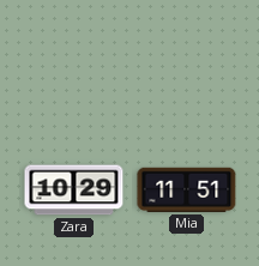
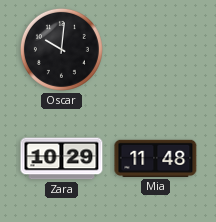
Oscar: none -> 10:01
Mia: 11:51 -> 11:48
